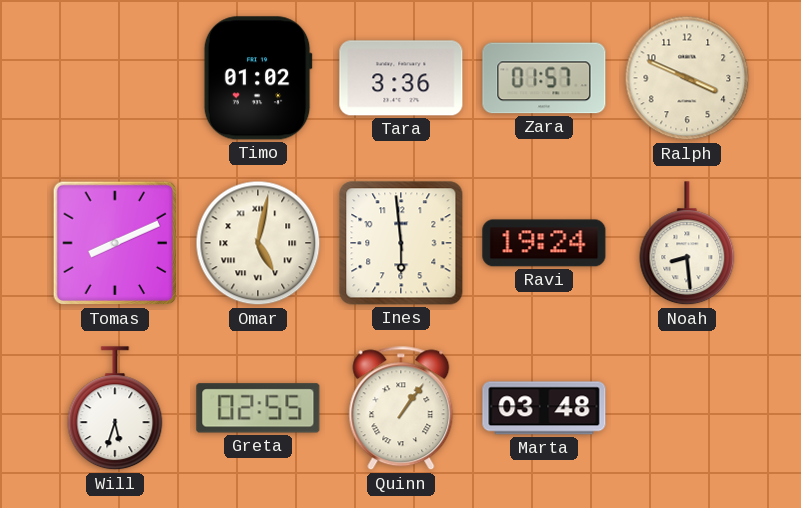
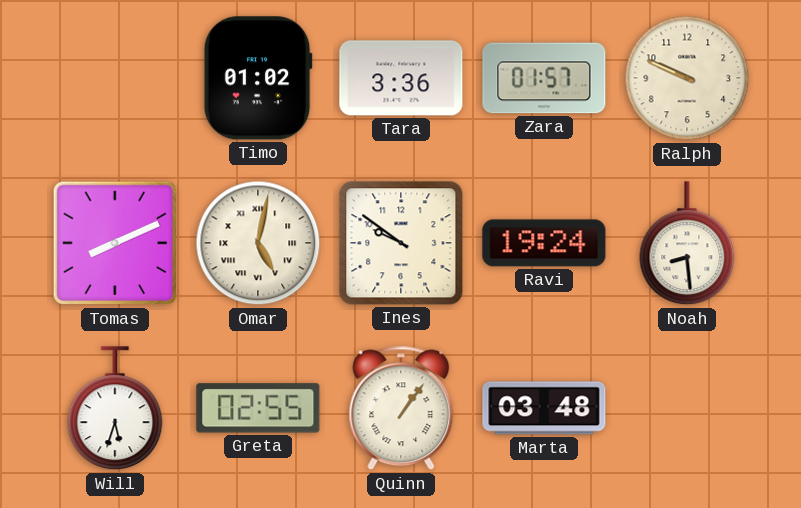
Ralph: 3:49 -> 9:49
Ines: 5:59 -> 9:51
